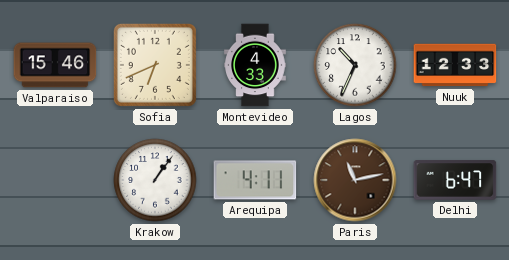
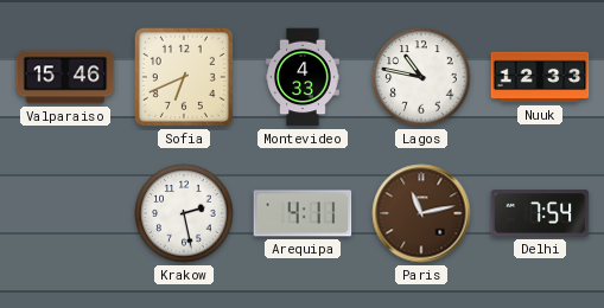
Lagos: 10:34 -> 10:47
Krakow: 1:06 -> 2:28
Delhi: 6:47 -> 7:54
